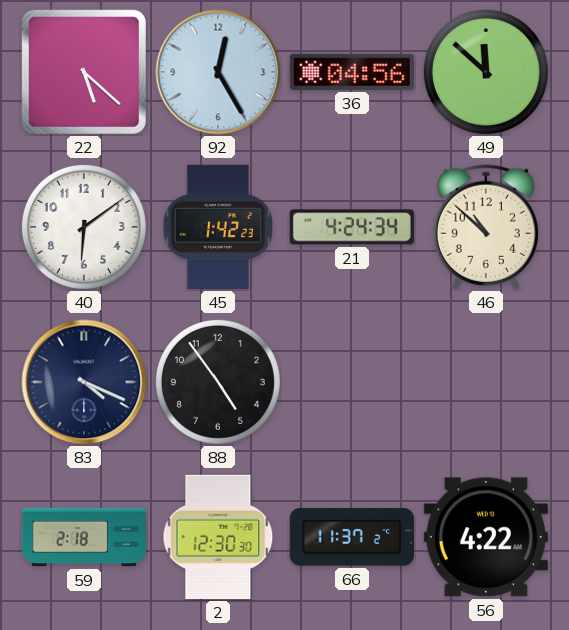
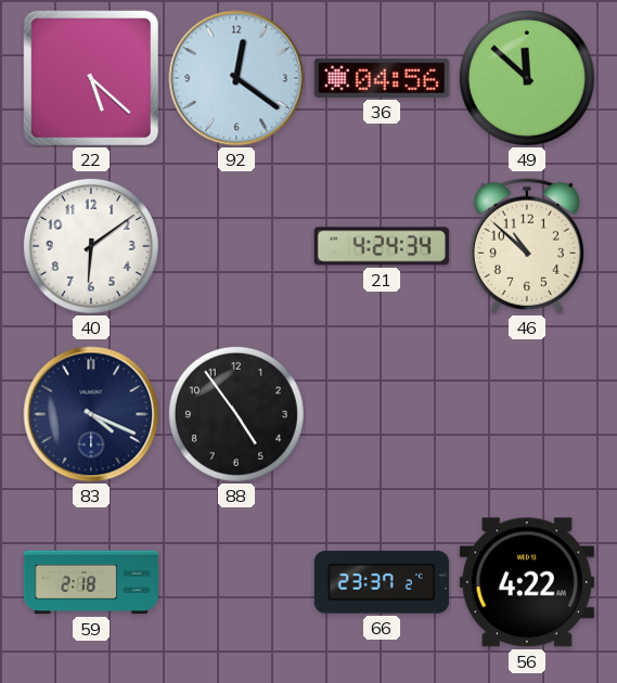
92: 12:25 -> 12:21
45: 1:42 -> none
2: 12:30 -> none
66: 11:37 -> 23:37
